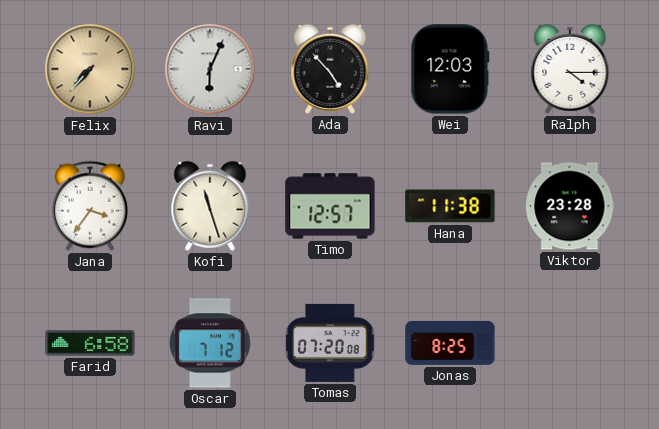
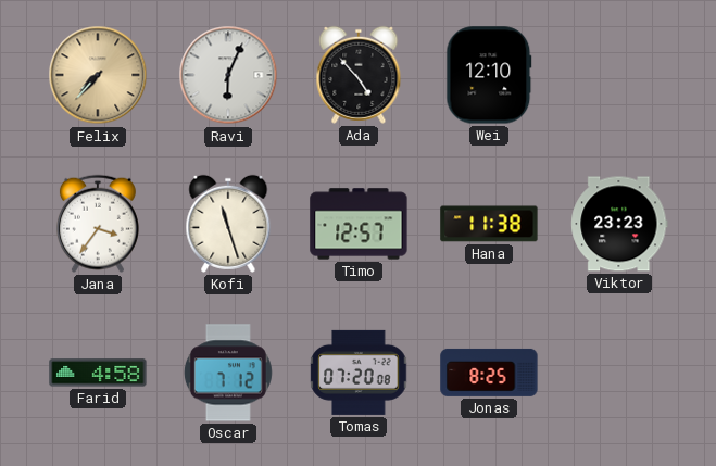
Wei: 12:03 -> 12:10
Ralph: 4:15 -> none
Viktor: 23:28 -> 23:23
Farid: 6:58 -> 4:58
